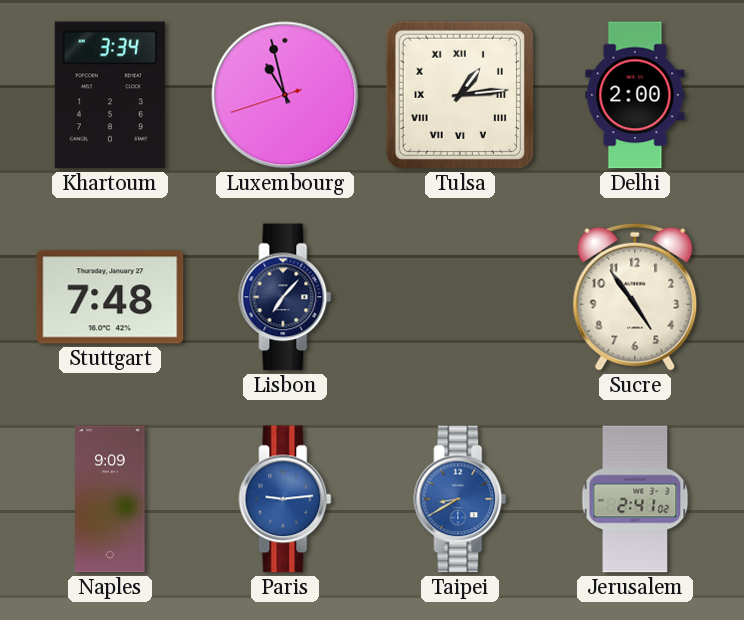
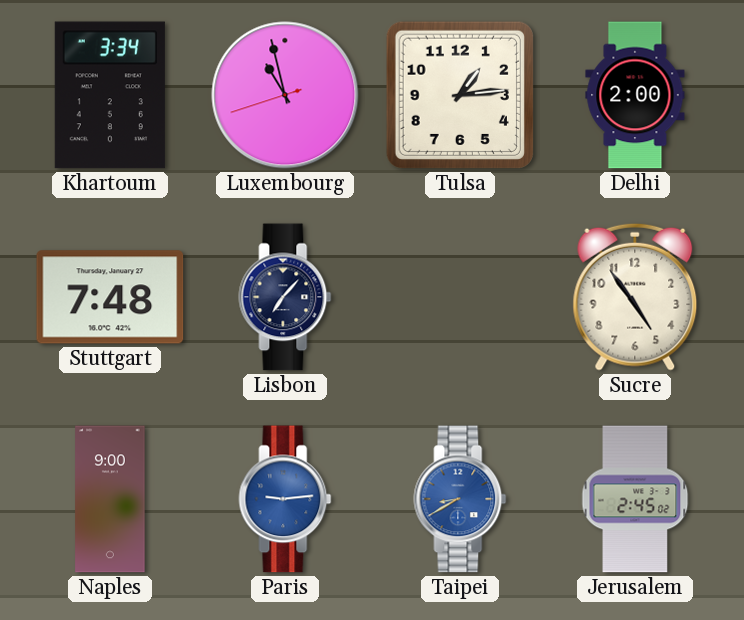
Tulsa numerals: Roman -> Arabic
Naples: 9:09 -> 9:00
Jerusalem: 2:41 -> 2:45
